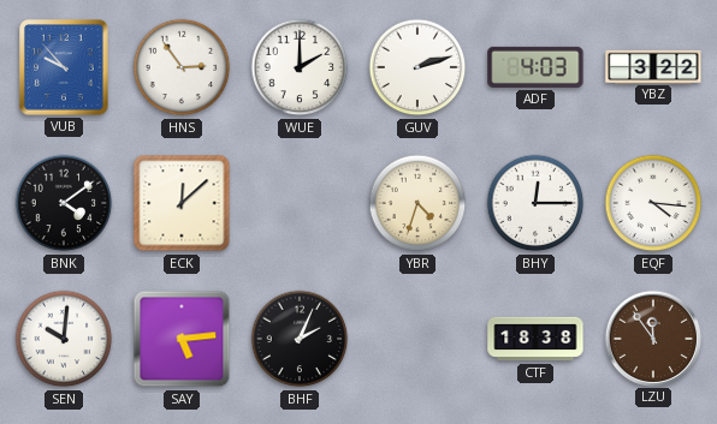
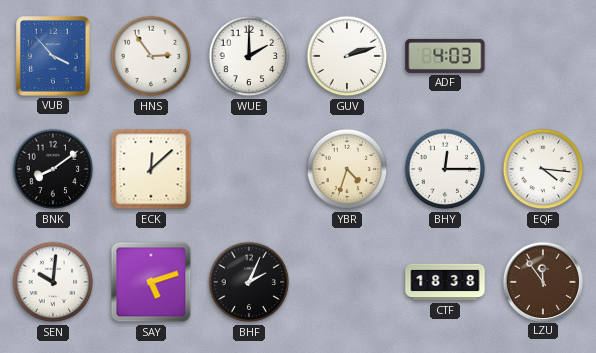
VUB: 9:53 -> 3:53
YBZ: 3:22 -> none
BNK: 4:09 -> 8:09
SAY: 5:14 -> 5:12
